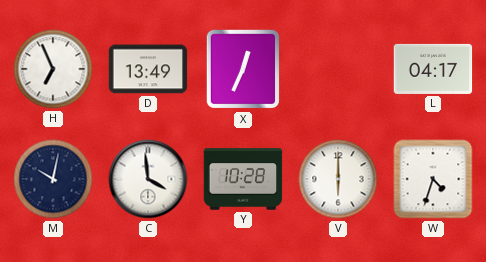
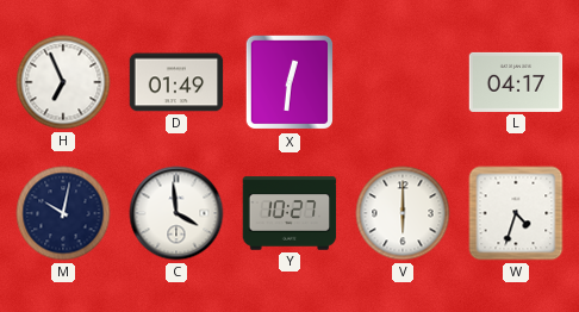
D: 13:49 -> 01:49
X: 12:34 -> 12:31
Y: 10:28 -> 10:27
